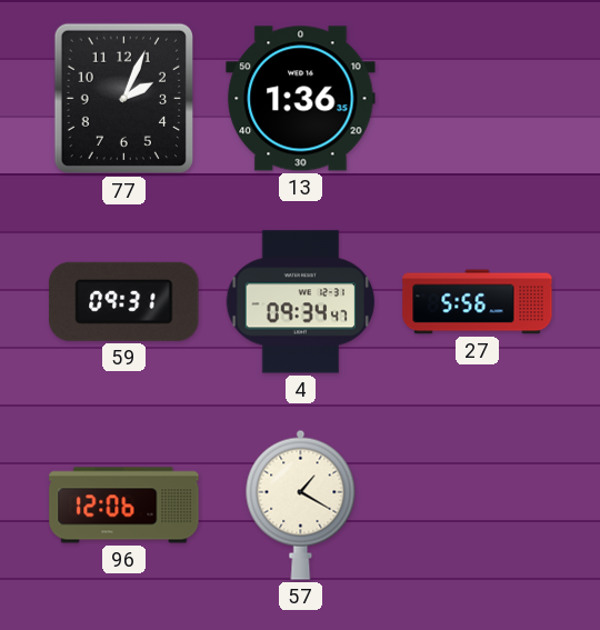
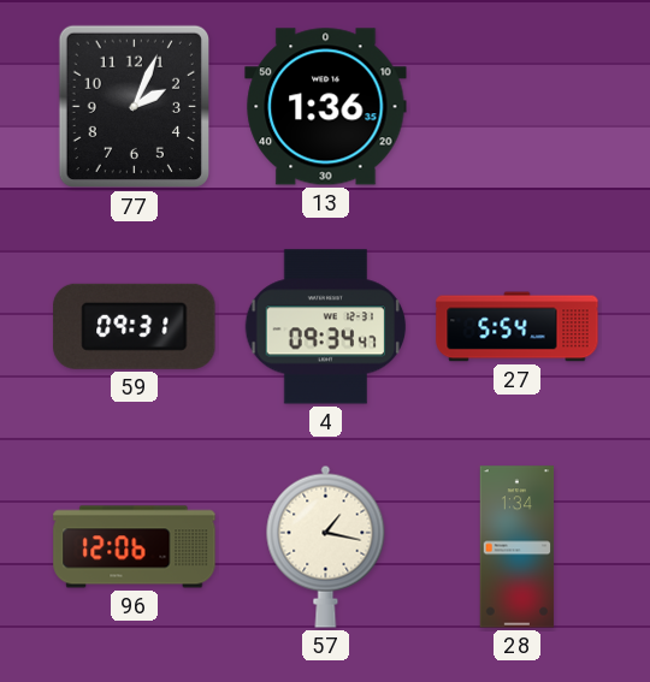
27: 5:56 -> 5:54
57: 1:20 -> 1:17
28: none -> 1:34
